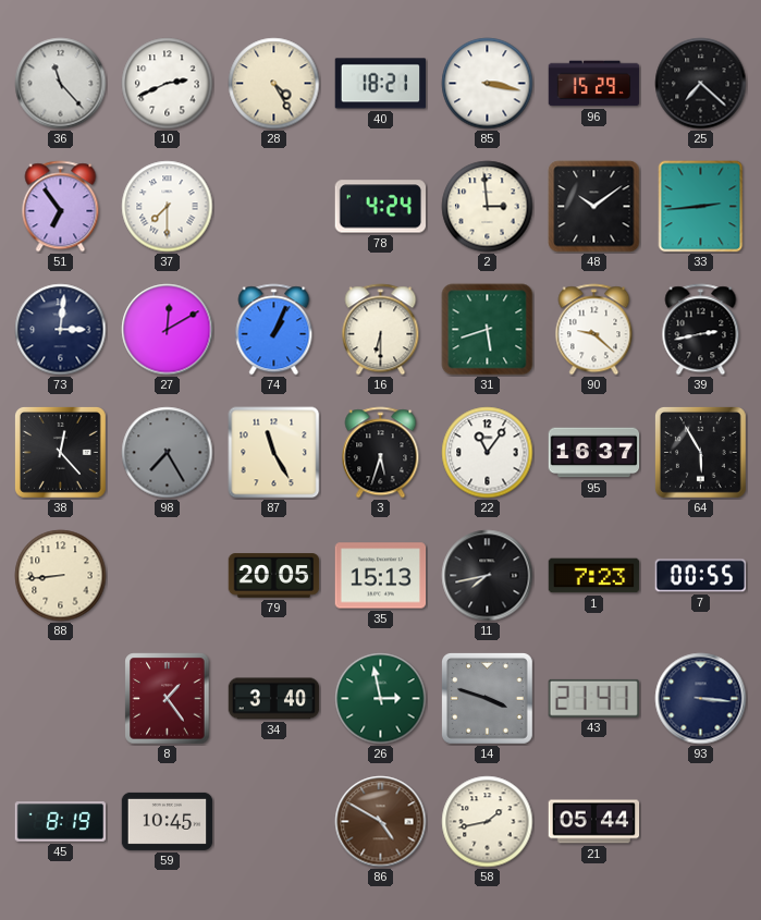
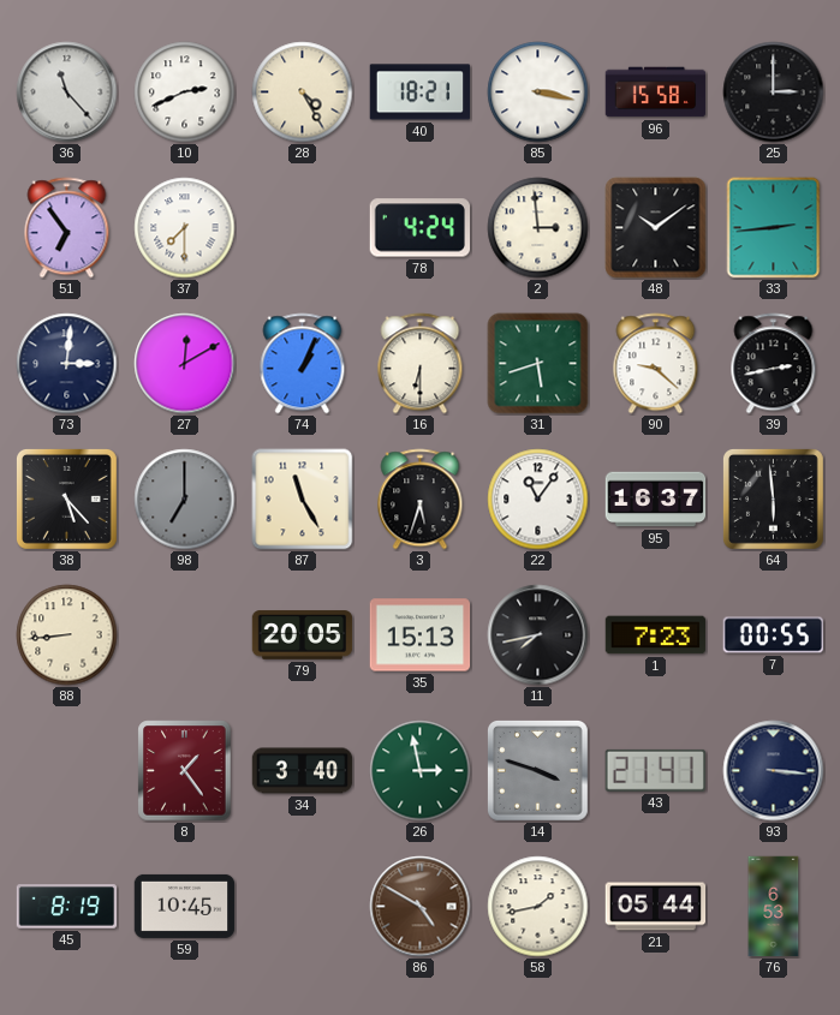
96: 15:29 -> 15:58
25: 7:22 -> 3:00
38: 12:23 -> 5:23
98: 7:25 -> 7:00
64: 5:55 -> 5:59
76: none -> 6:53
